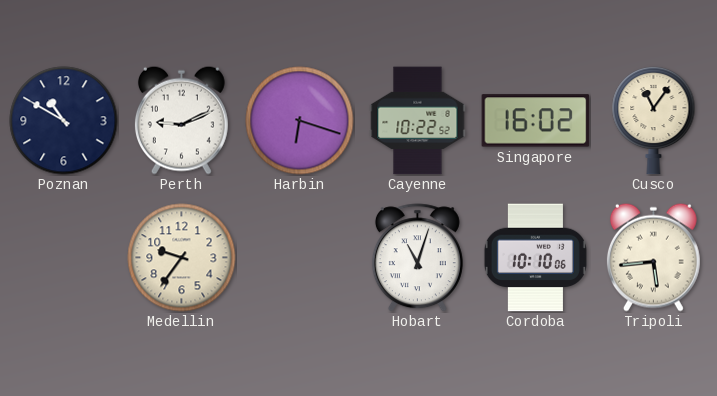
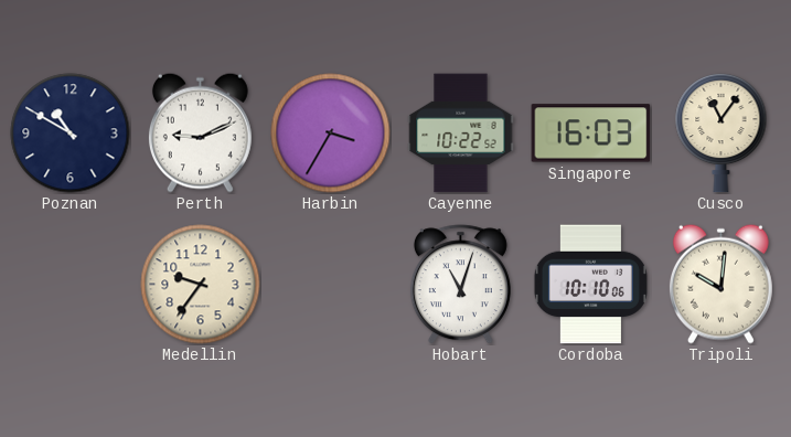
Harbin: 6:18 -> 3:35
Singapore: 16:02 -> 16:03
Tripoli: 5:44 -> 10:01
